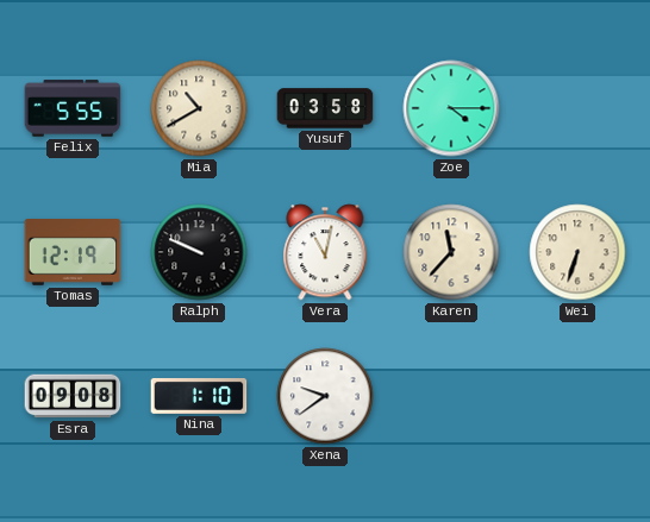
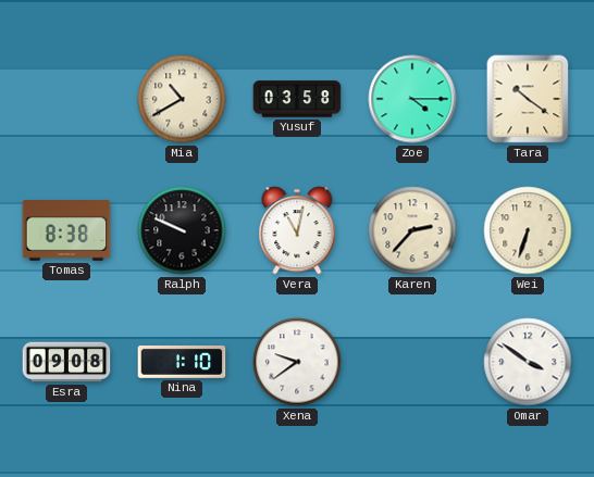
Felix: 5:55 -> none
Tara: none -> 10:21
Tomas: 12:19 -> 8:38
Karen: 11:37 -> 2:37
Omar: none -> 3:51
